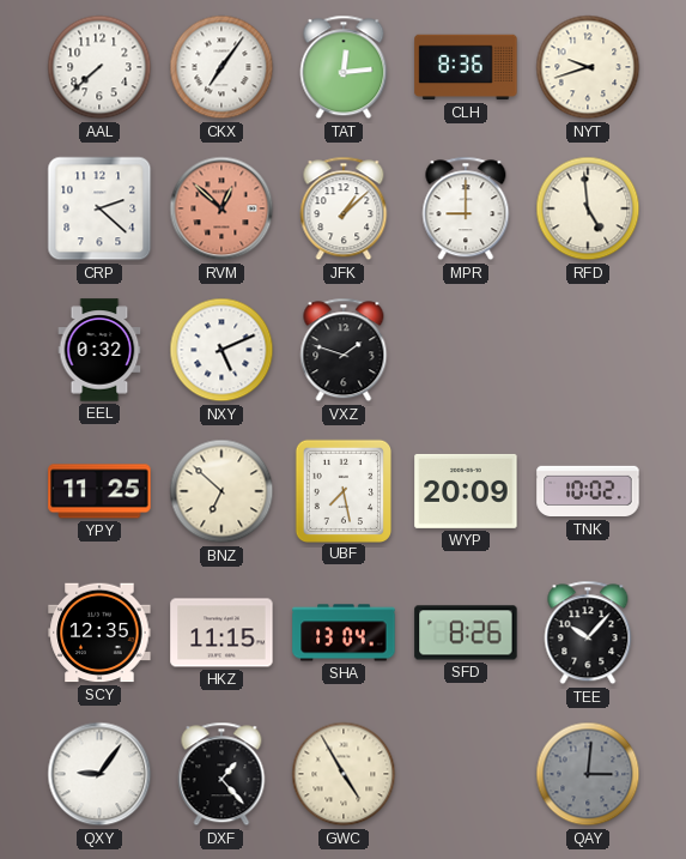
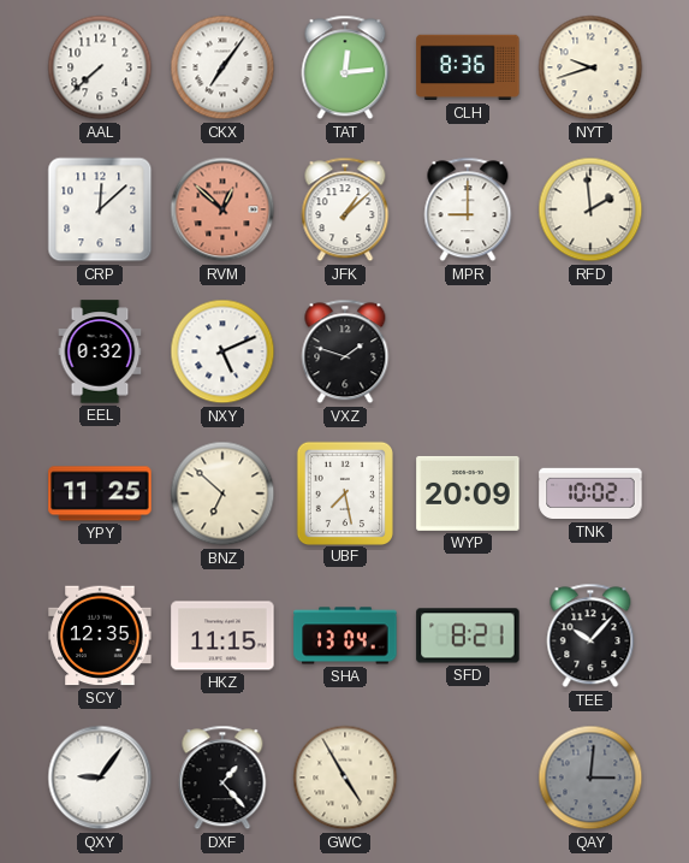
CRP: 2:22 -> 12:08
RFD: 4:59 -> 1:59
SFD: 8:26 -> 8:21
